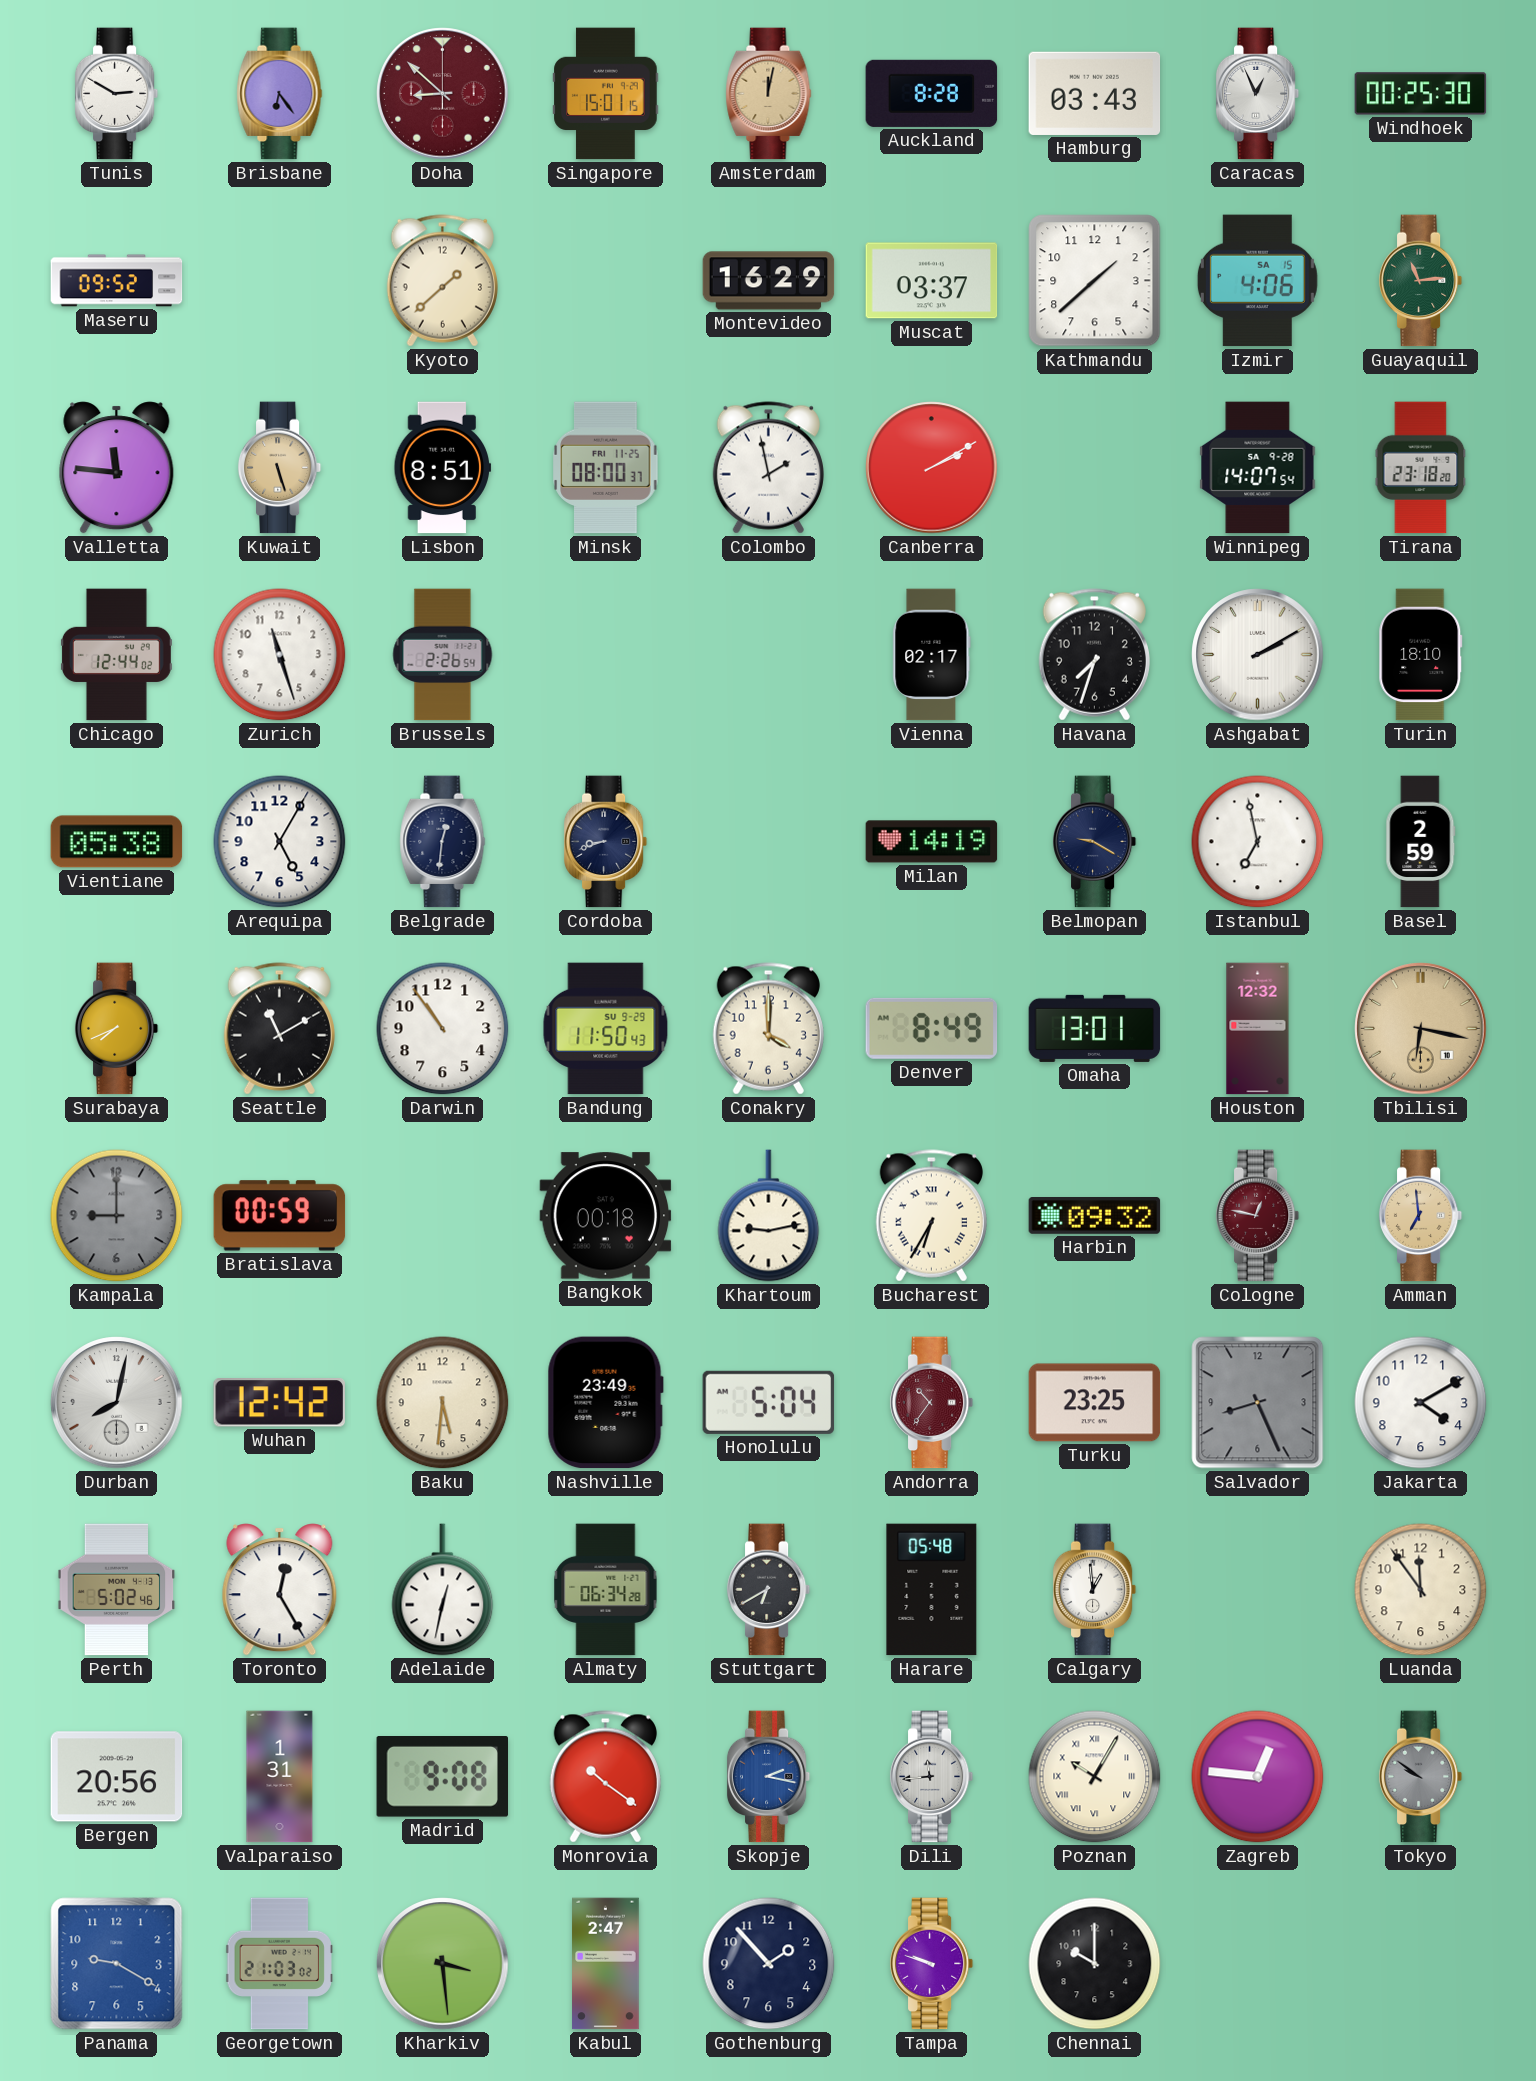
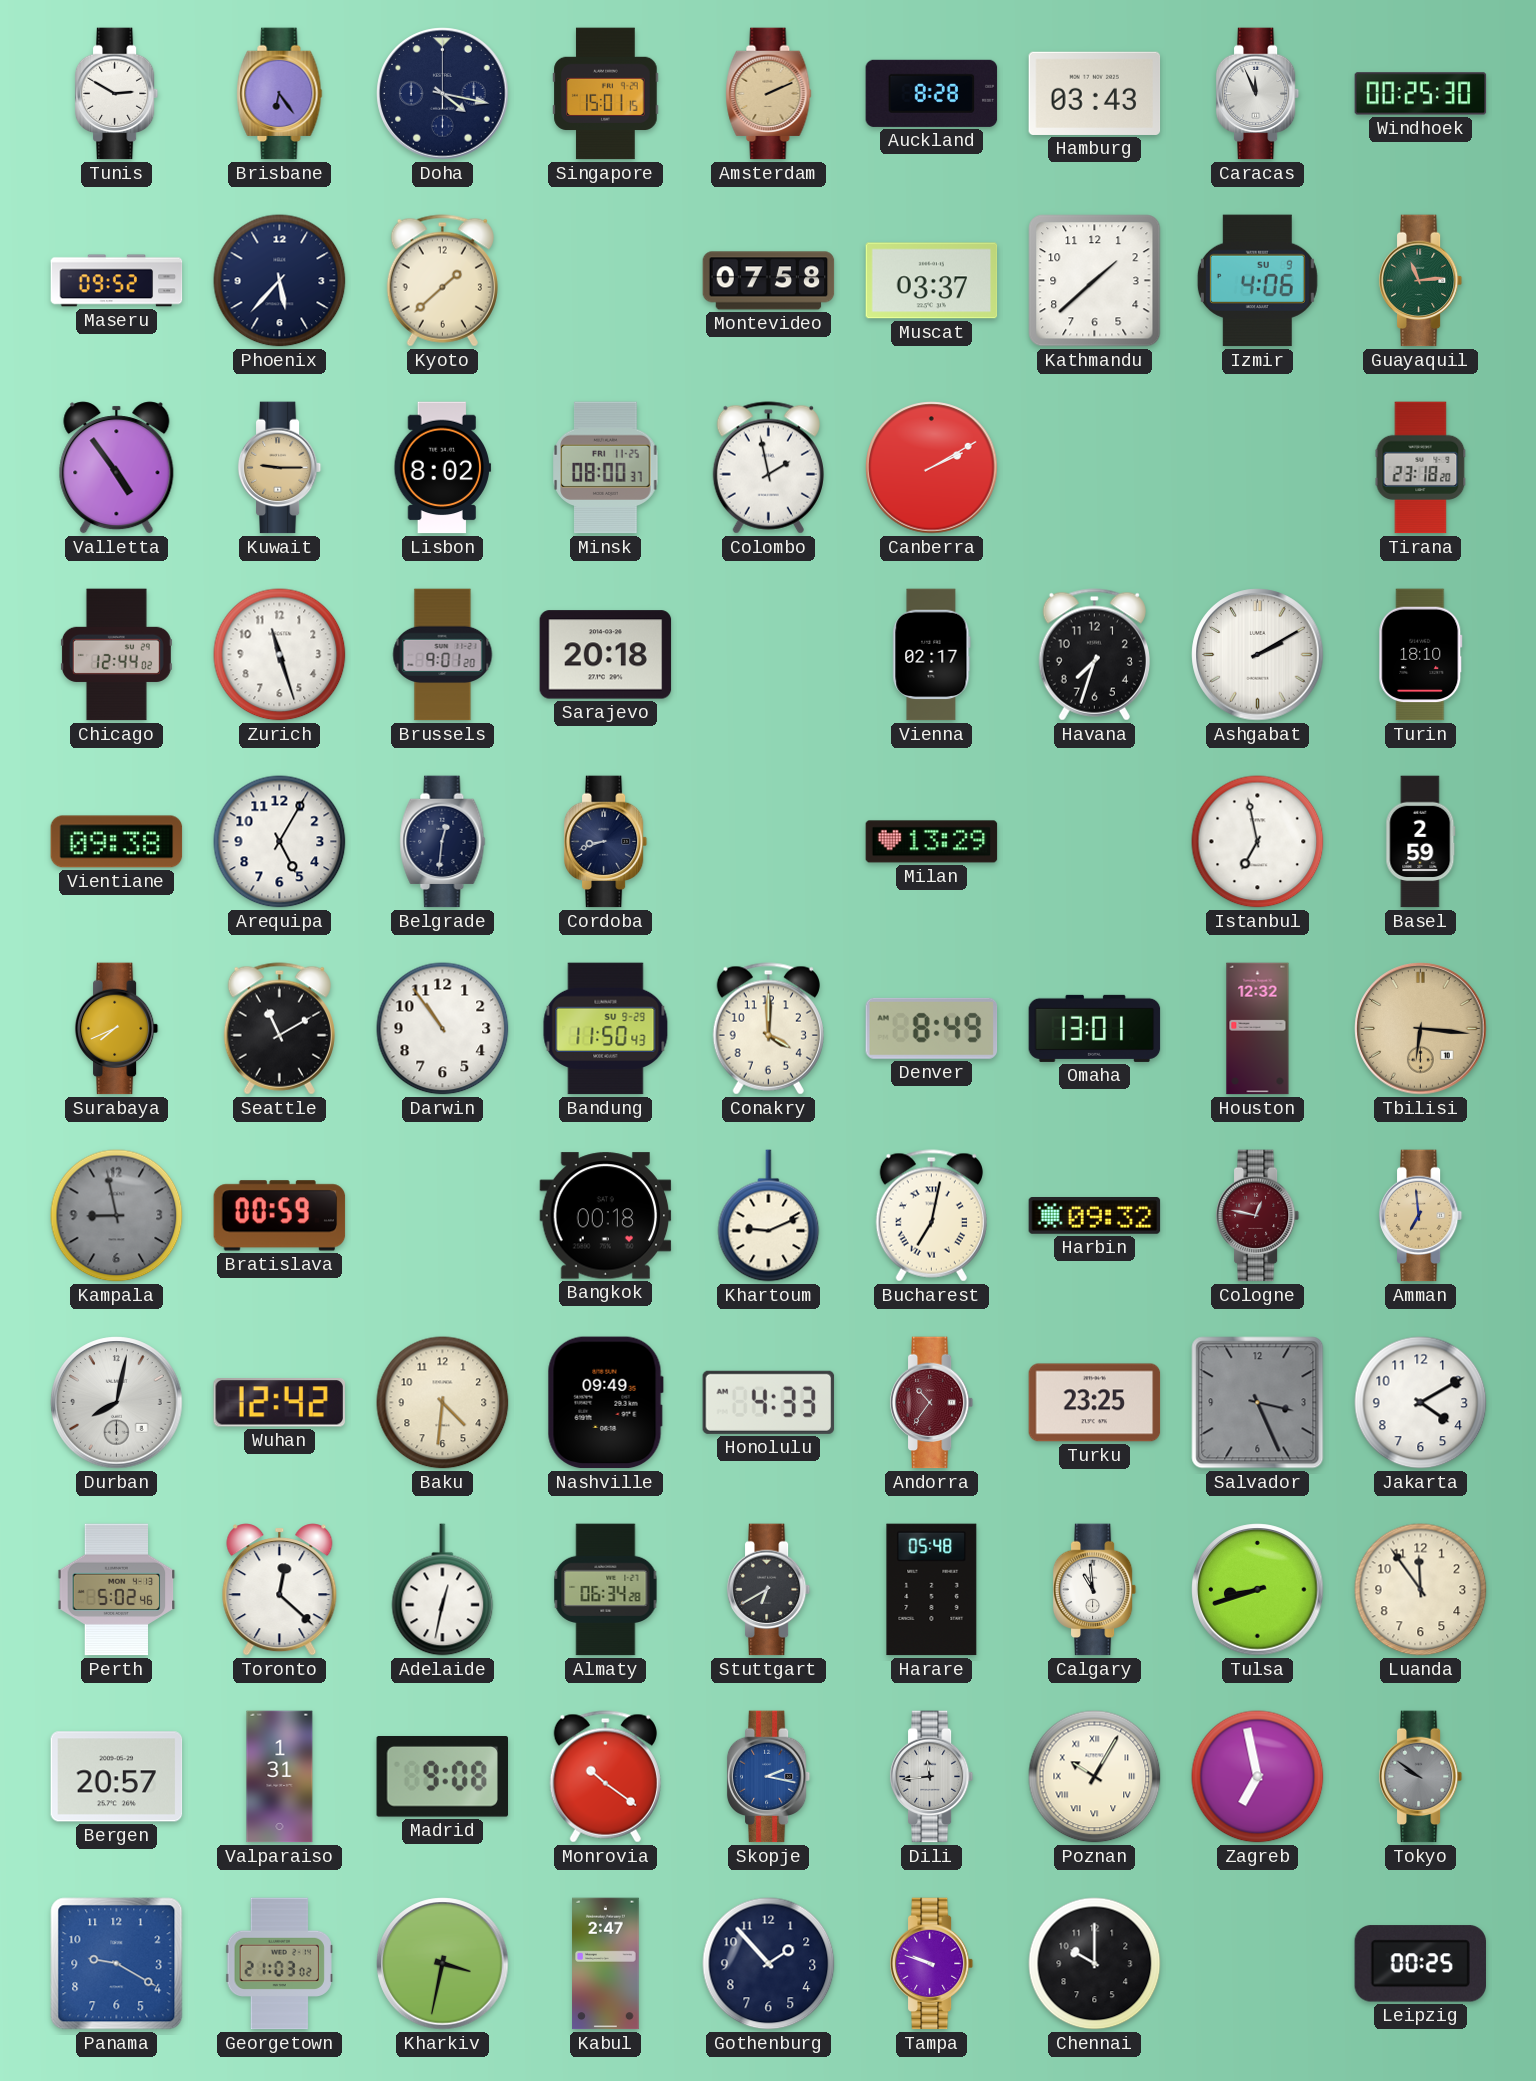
Doha: 8:52 -> 4:17
Doha dial: burgundy -> navy
Amsterdam: 12:02 -> 2:11
Caracas: 12:56 -> 11:56
Phoenix: none -> 5:37
Montevideo: 16:29 -> 07:58
Izmir date: SA 15 -> SU 9
Valletta: 11:46 -> 4:54
Kuwait: 5:27 -> 9:15
Lisbon: 8:51 -> 8:02
Winnipeg: 14:07 -> none
Brussels: 2:26 -> 9:01
Sarajevo: none -> 20:18
Vientiane: 05:38 -> 09:38
Milan: 14:19 -> 13:29
Belmopan: 9:20 -> none
Tbilisi: 6:17 -> 6:16
Kampala: 9:00 -> 8:58
Khartoum: 9:13 -> 9:11
Bucharest: 6:35 -> 7:02
Baku: 5:31 -> 4:31
Nashville: 23:49 -> 09:49
Honolulu: 5:04 -> 4:33
Salvador: 8:26 -> 3:26
Toronto: 12:25 -> 12:22
Calgary: 12:59 -> 10:59
Tulsa: none -> 8:42
Bergen: 20:56 -> 20:57
Zagreb: 12:46 -> 6:58
Kharkiv: 3:29 -> 3:32
Leipzig: none -> 00:25
